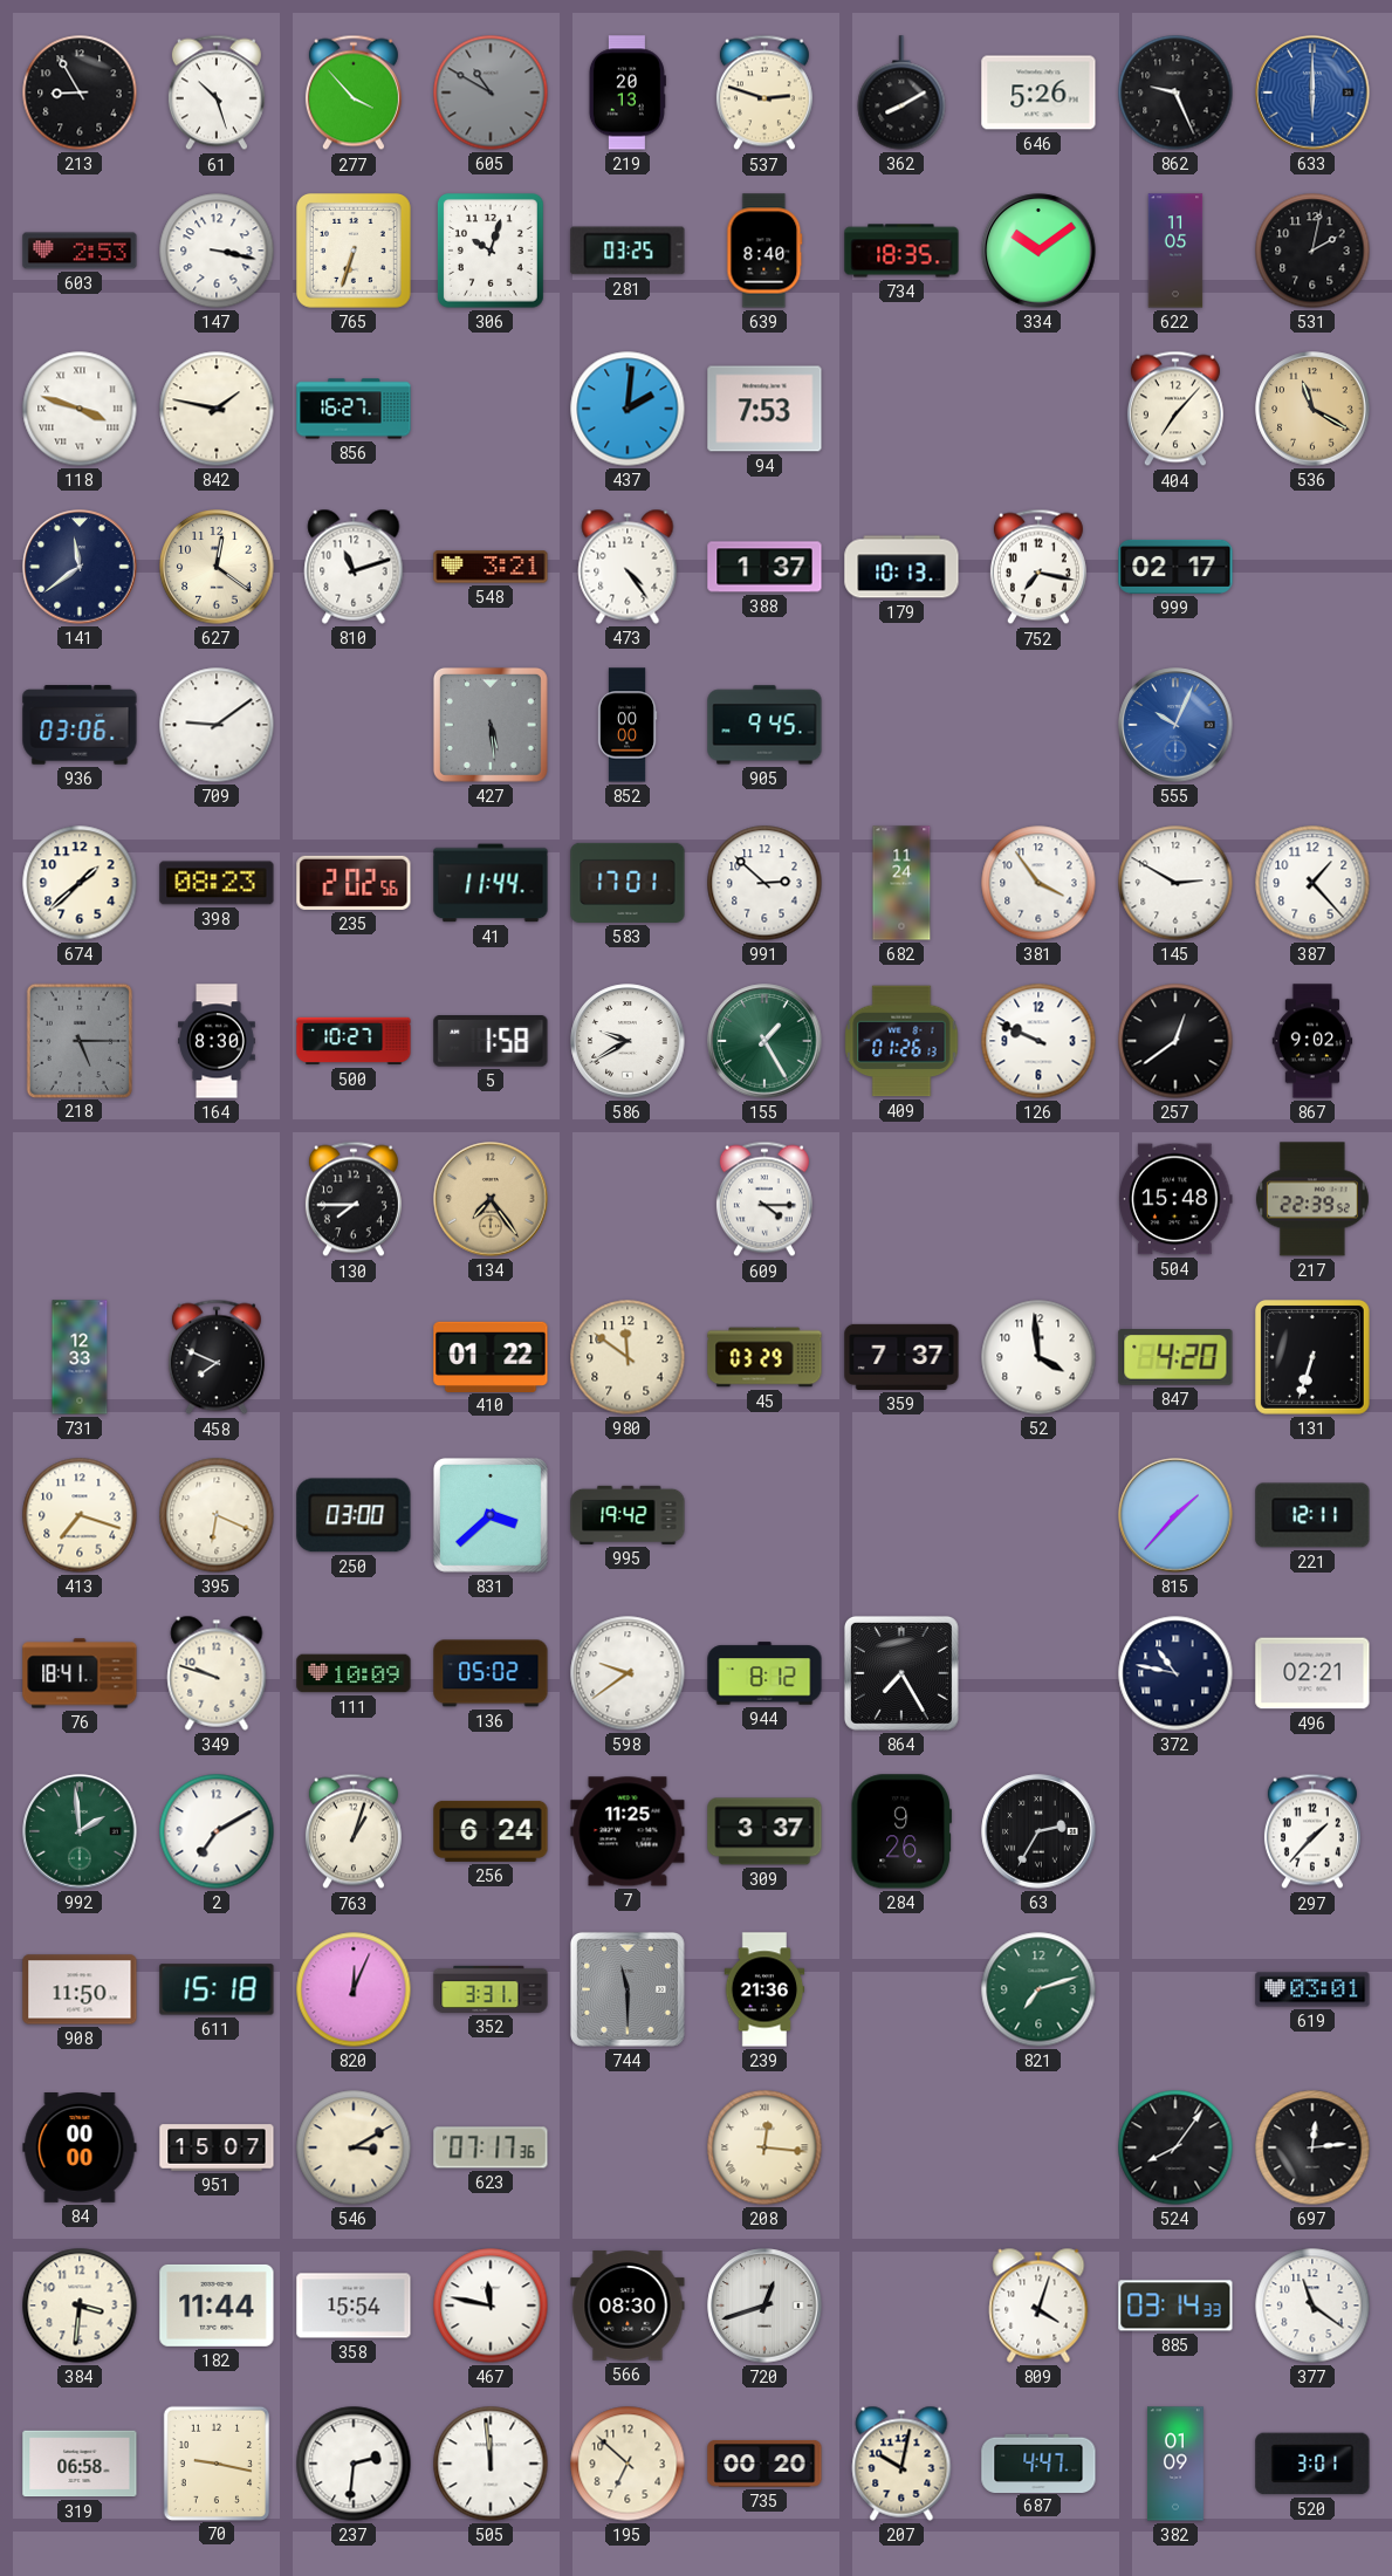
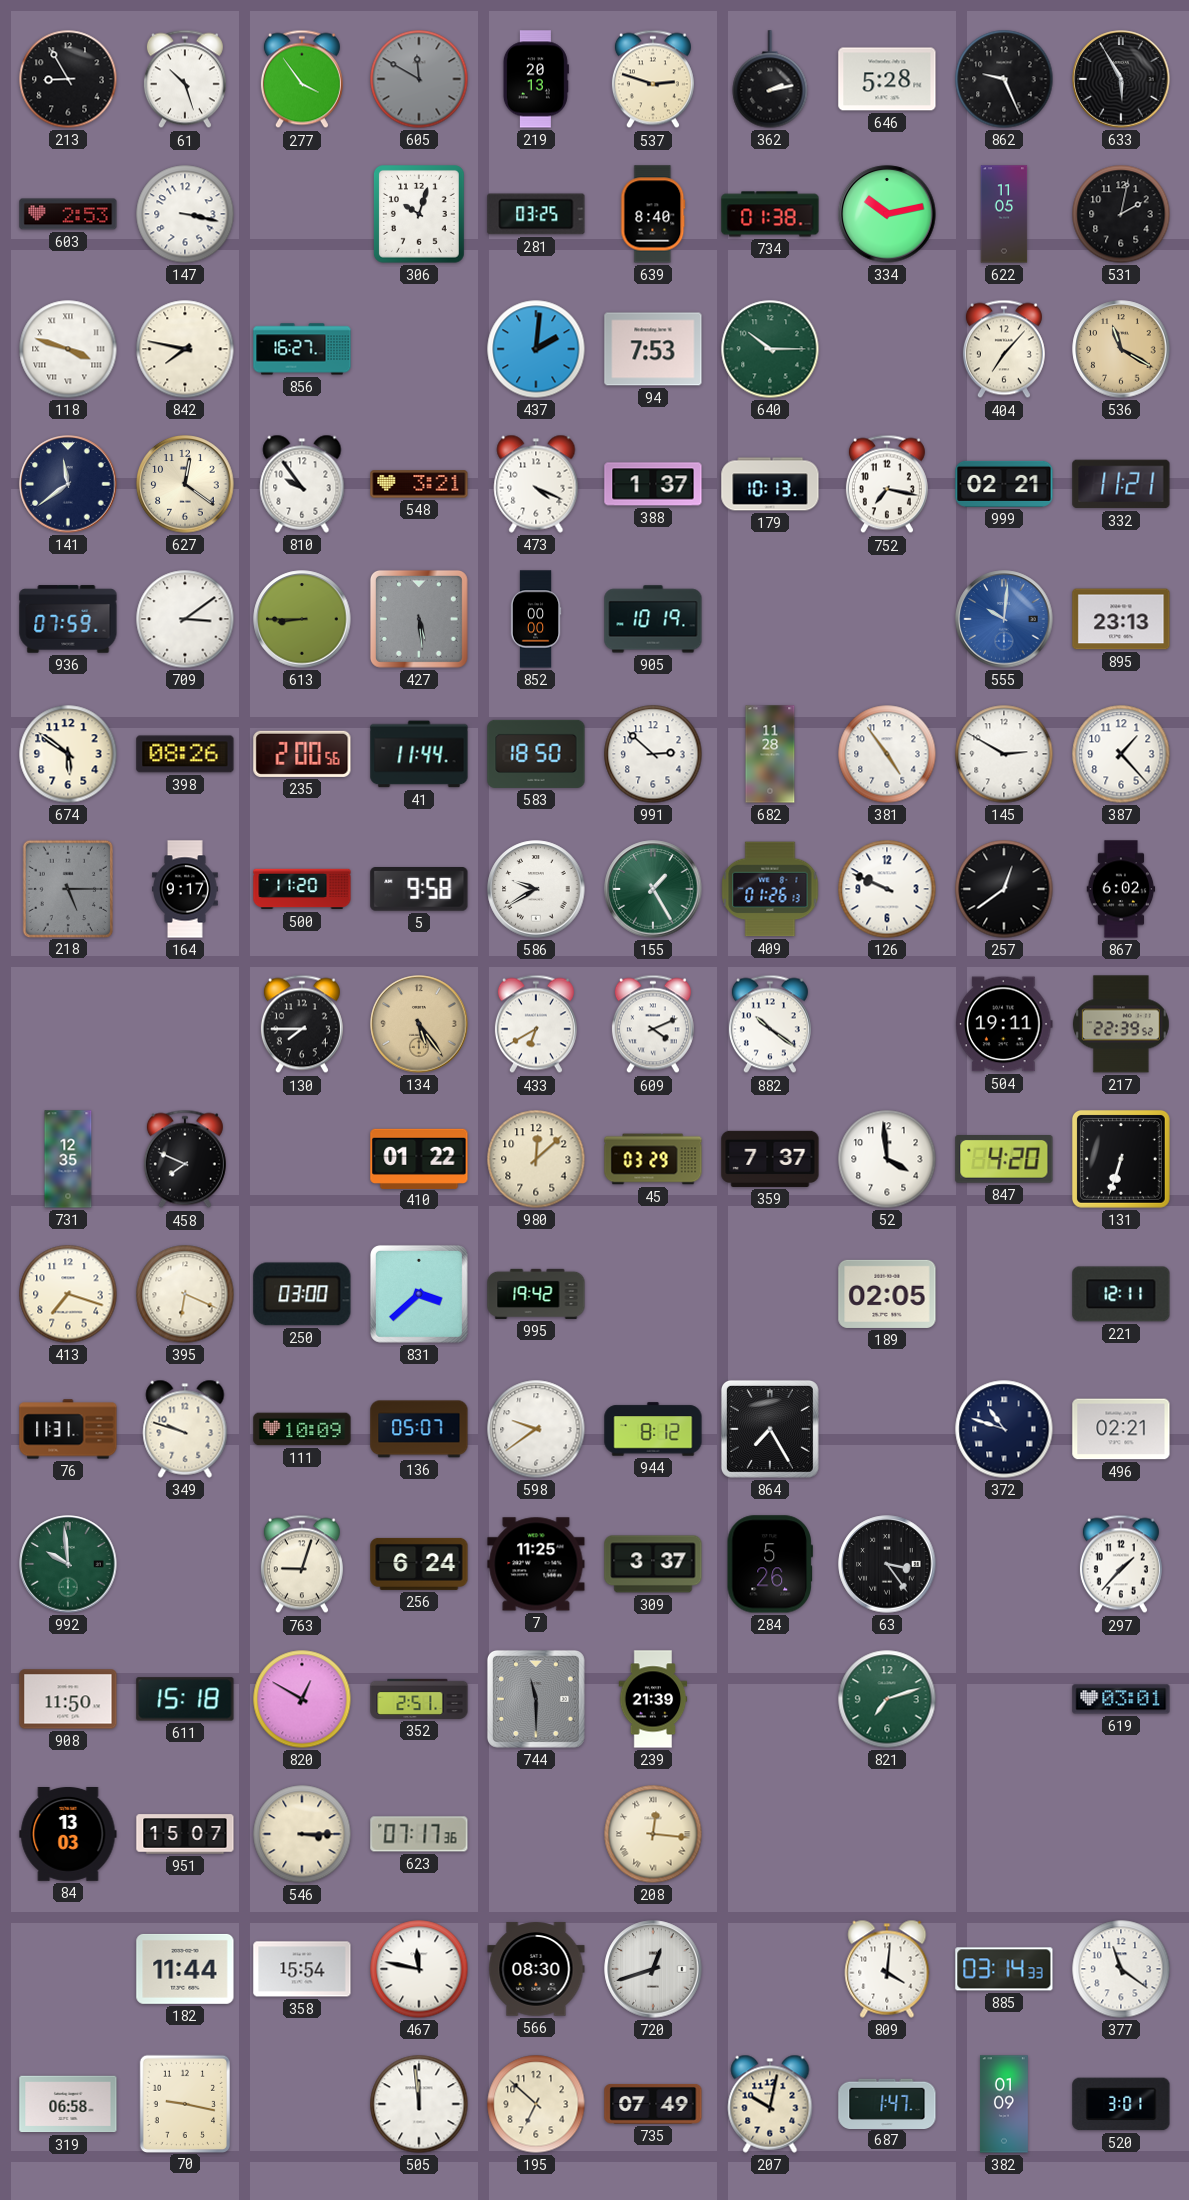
277: 3:53 -> 3:54
605: 10:50 -> 11:50
362: 8:10 -> 2:13
646: 5:26 -> 5:28
633: 6:00 -> 5:55
633 dial: blue -> black
765: 6:33 -> none
734: 18:35 -> 01:38
334: 10:09 -> 10:13
842: 1:47 -> 7:47
640: none -> 10:15
810: 11:12 -> 9:54
473: 4:24 -> 4:19
999: 02:17 -> 02:21
332: none -> 11:21
936: 03:06 -> 07:59
709: 9:09 -> 3:09
613: none -> 8:45
905: 9:45 -> 10:19
555: 10:04 -> 10:01
895: none -> 23:13
674: 1:38 -> 5:51
398: 08:23 -> 08:26
235: 2:02 -> 2:00
583: 17:01 -> 18:50
682: 11:24 -> 11:28
381: 3:54 -> 4:54
164: 8:30 -> 9:17
500: 10:27 -> 11:20
5: 1:58 -> 9:58
867: 9:02 -> 6:02
134: 7:24 -> 5:24
433: none -> 6:40
609: 4:15 -> 4:11
882: none -> 10:21
504: 15:48 -> 19:11
731: 12:33 -> 12:35
980: 11:51 -> 12:08
189: none -> 02:05
815: 1:37 -> none
76: 18:41 -> 11:31
136: 05:02 -> 05:07
372: 10:47 -> 10:48
992: 1:59 -> 9:59
2: 7:10 -> none
763: 1:03 -> 9:03
284: 9:26 -> 5:26
63: 2:35 -> 3:24
820: 12:04 -> 12:50
352: 3:31 -> 2:51
239: 21:36 -> 21:39
84: 00:00 -> 13:03
546: 3:10 -> 3:15
524: 8:06 -> none
697: 12:14 -> none
384: 3:31 -> none
809: 4:03 -> 4:01
237: 2:31 -> none
735: 00:20 -> 07:49
687: 4:47 -> 1:47
